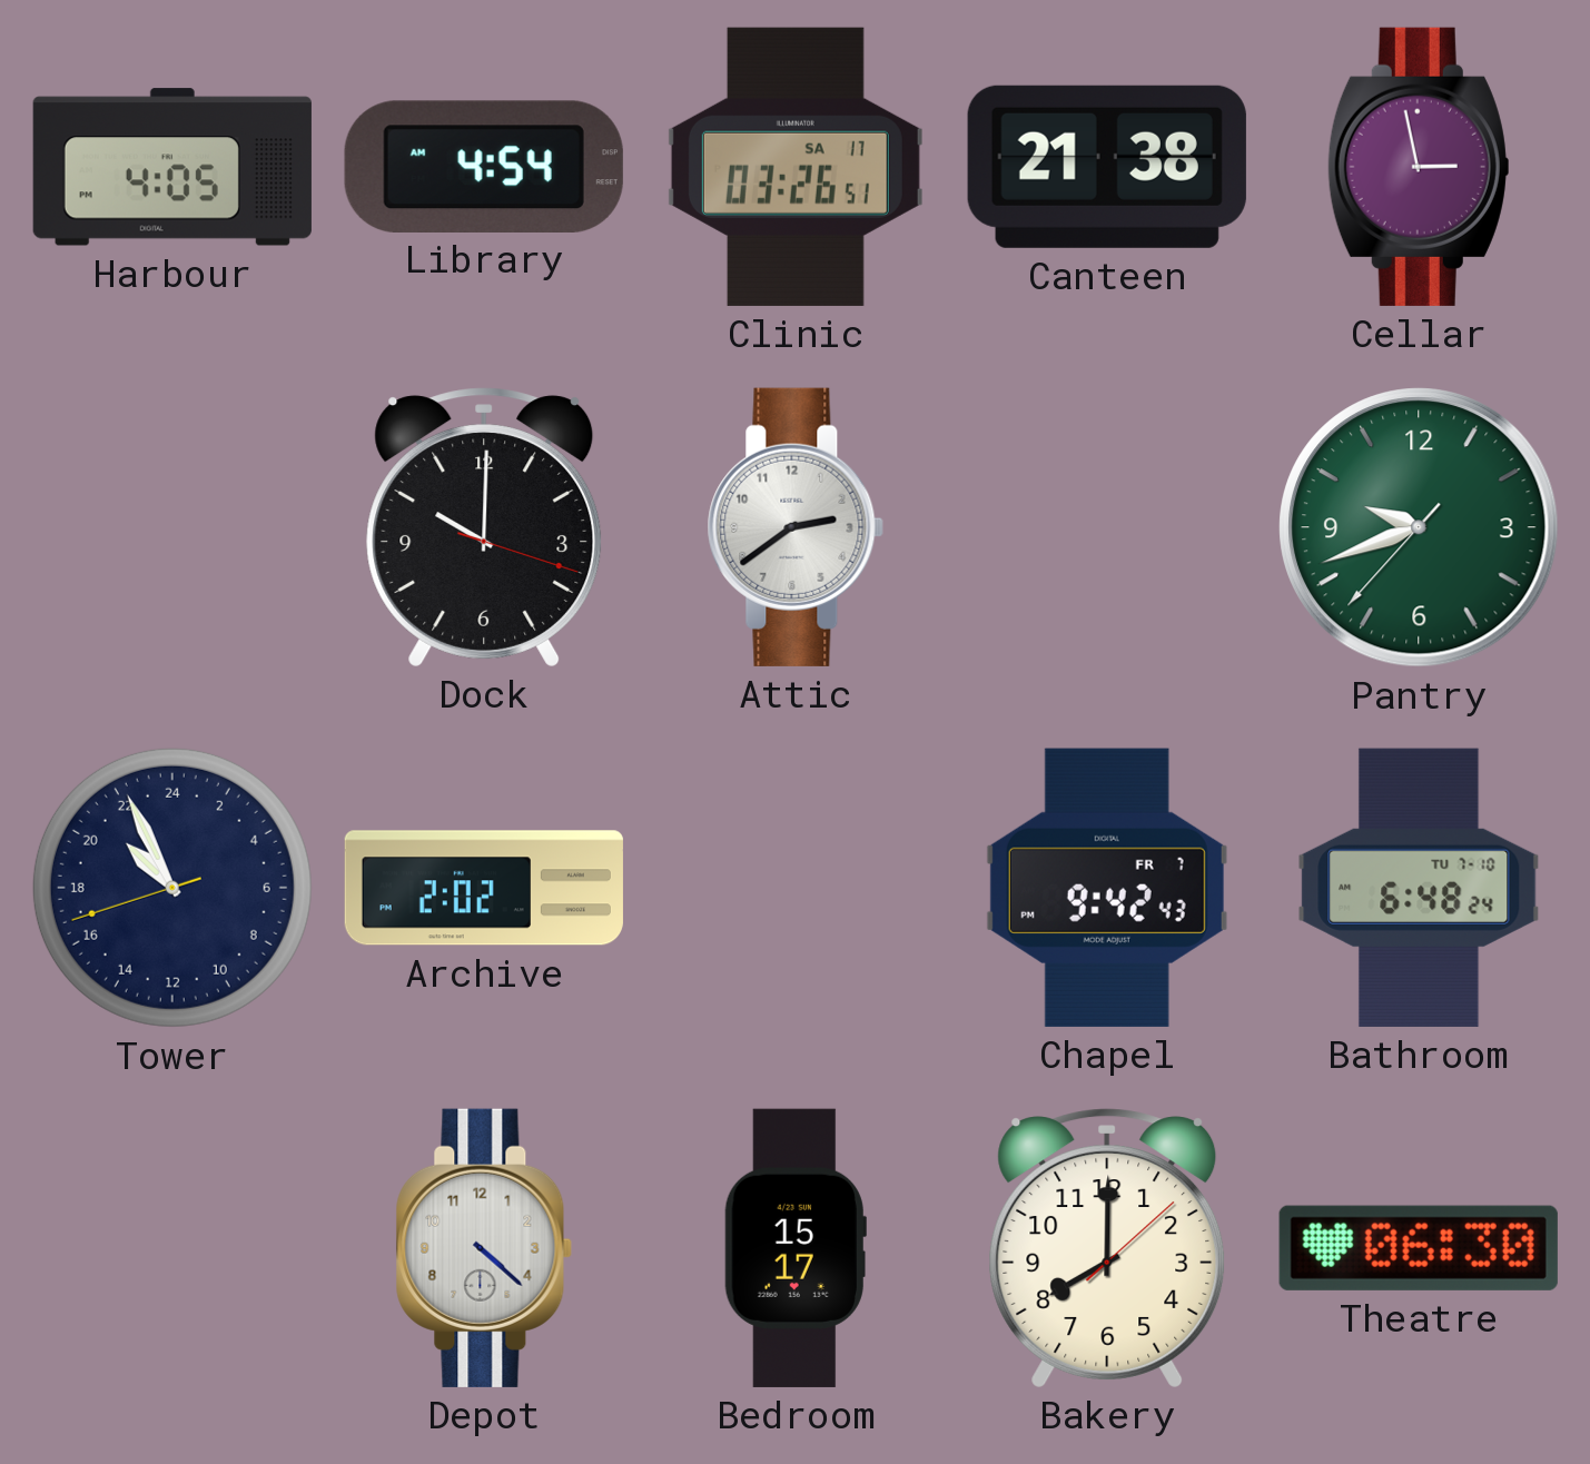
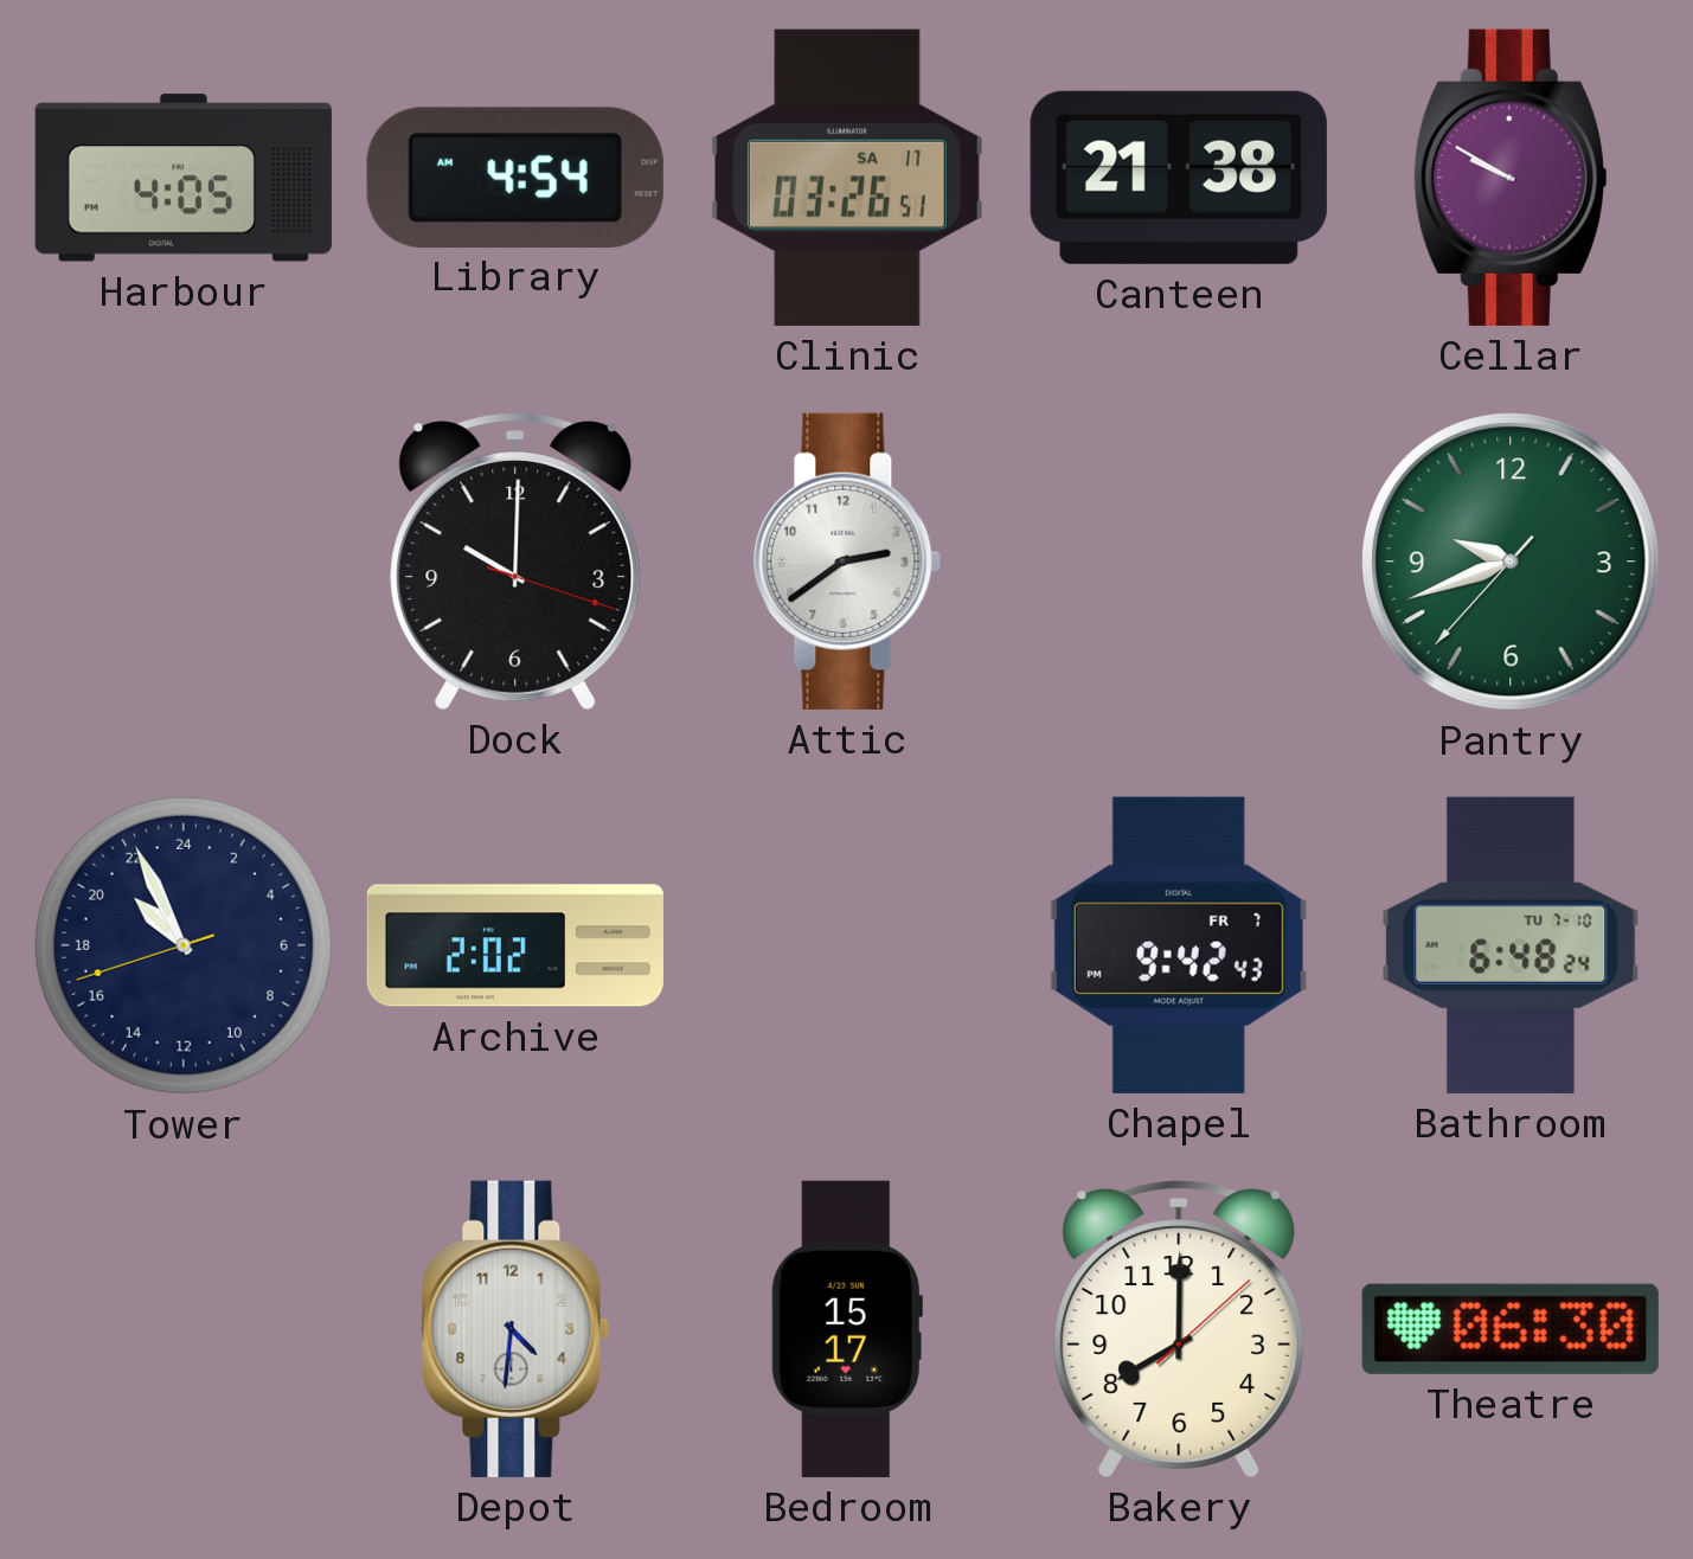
Cellar: 2:58 -> 9:50
Depot: 4:22 -> 4:31
